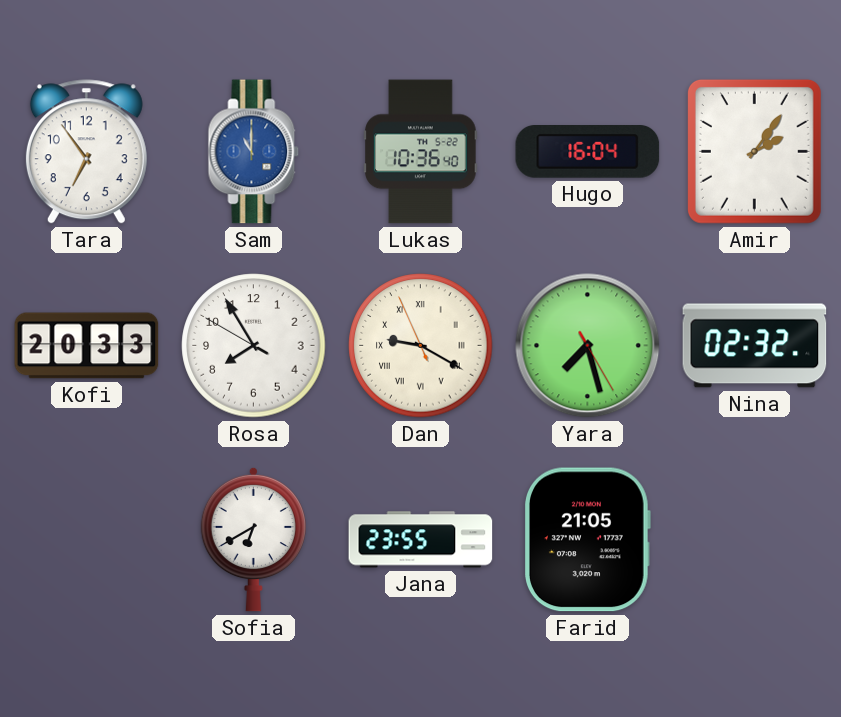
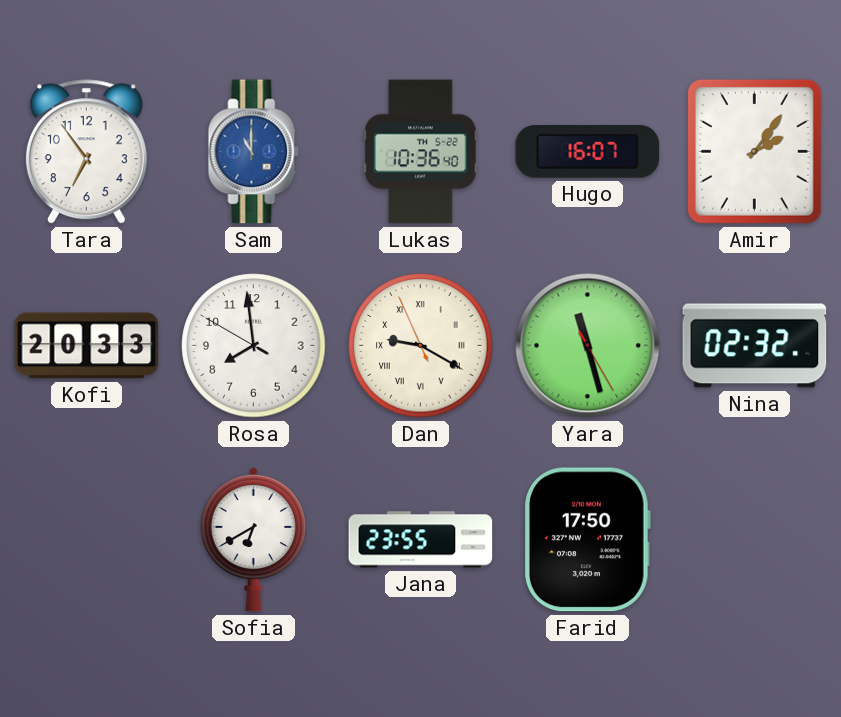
Hugo: 16:04 -> 16:07
Rosa: 7:54 -> 7:58
Yara: 7:27 -> 11:27
Farid: 21:05 -> 17:50
